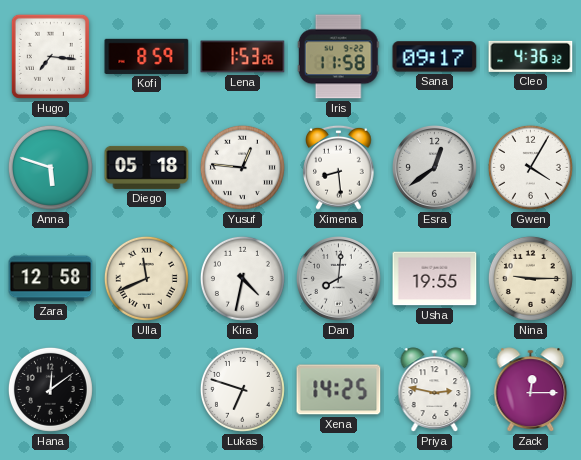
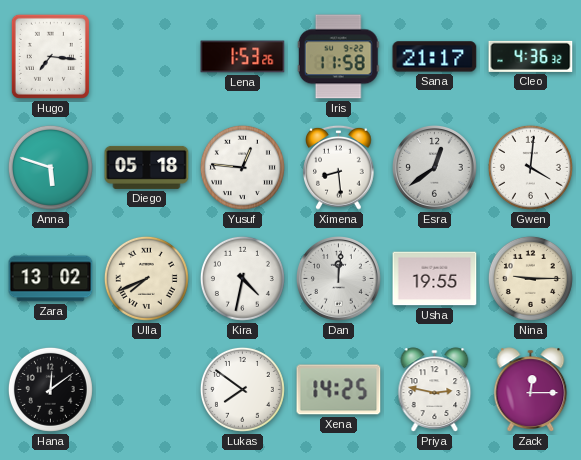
Kofi: 8:59 -> none
Sana: 09:17 -> 21:17
Gwen: 4:05 -> 4:01
Zara: 12:58 -> 13:02
Ulla: 11:41 -> 7:41
Dan: 8:01 -> 12:01
Lukas: 6:48 -> 7:51
